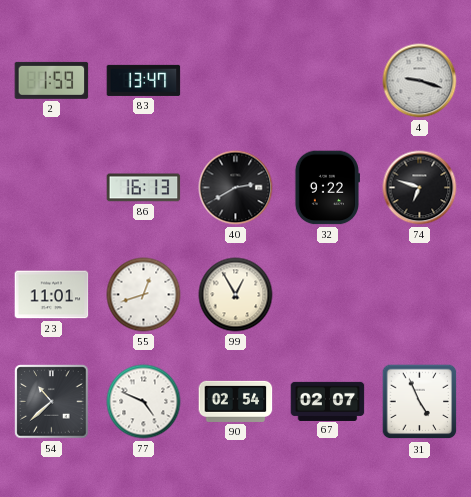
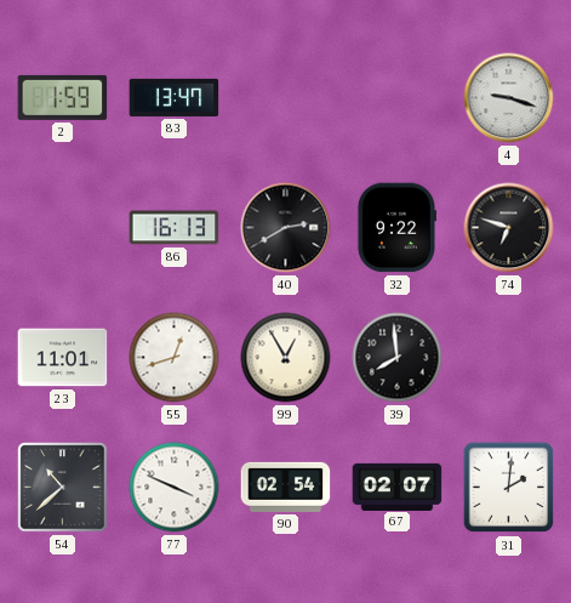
39: none -> 7:59
77: 4:49 -> 3:49
31: 4:56 -> 2:01
